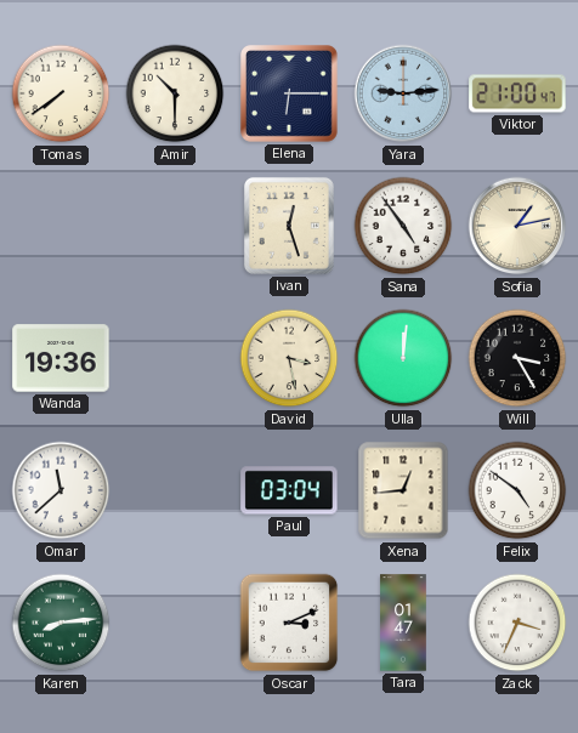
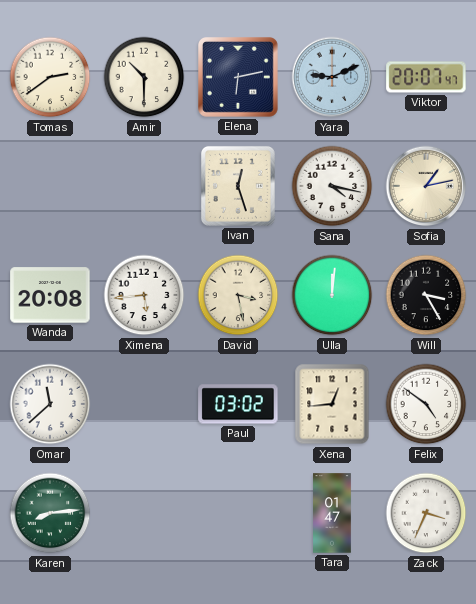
Tomas: 7:39 -> 2:39
Elena: 6:15 -> 6:13
Yara: 9:14 -> 9:11
Viktor: 21:00 -> 20:07
Sana: 4:54 -> 4:17
Wanda: 19:36 -> 20:08
Ximena: none -> 5:44
Paul: 03:04 -> 03:02
Oscar: 3:11 -> none
